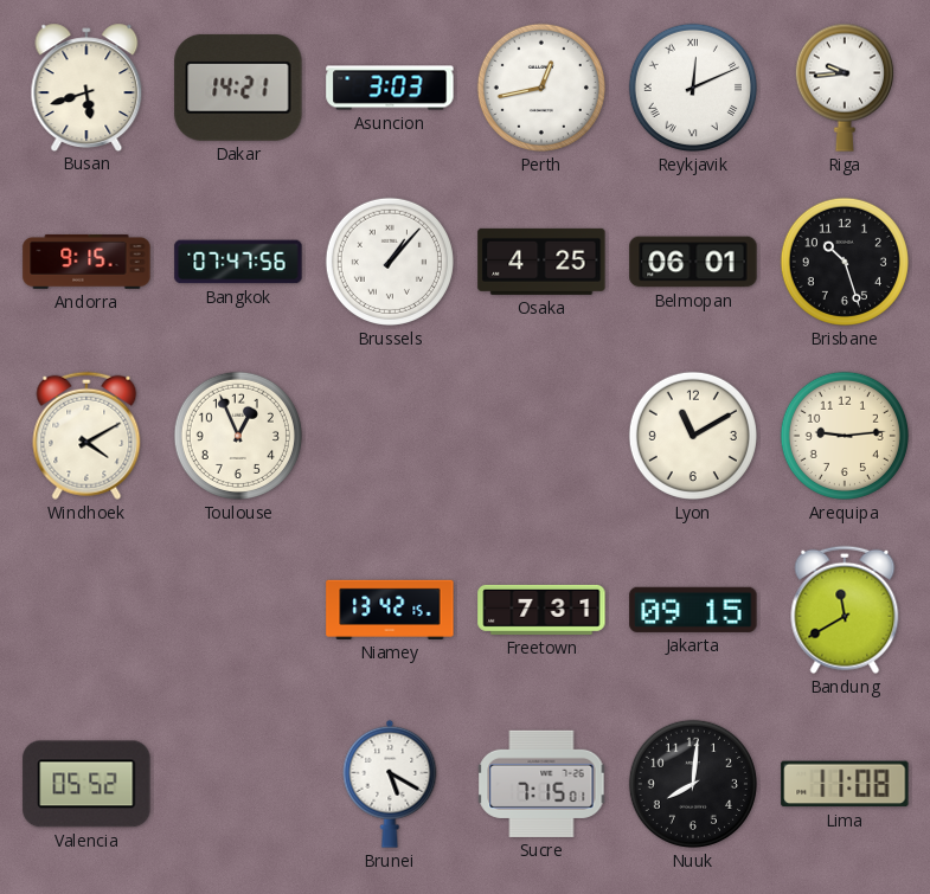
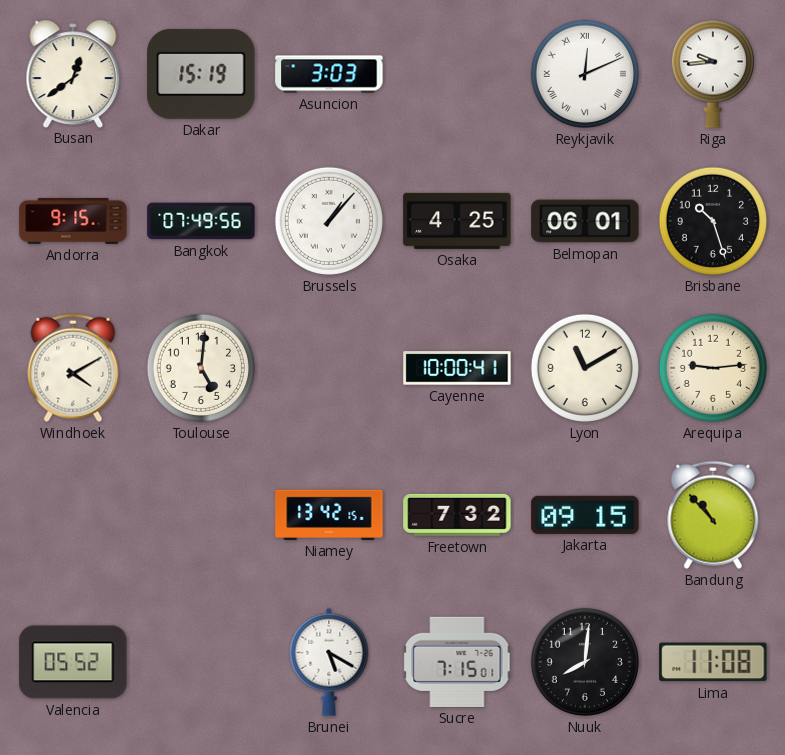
Busan: 5:42 -> 12:39
Dakar: 14:21 -> 15:19
Perth: 12:43 -> none
Bangkok: 07:47 -> 07:49
Toulouse: 12:56 -> 5:01
Cayenne: none -> 10:00
Freetown: 7:31 -> 7:32
Bandung: 11:40 -> 10:53
